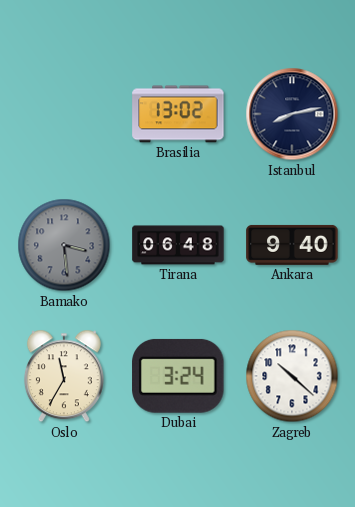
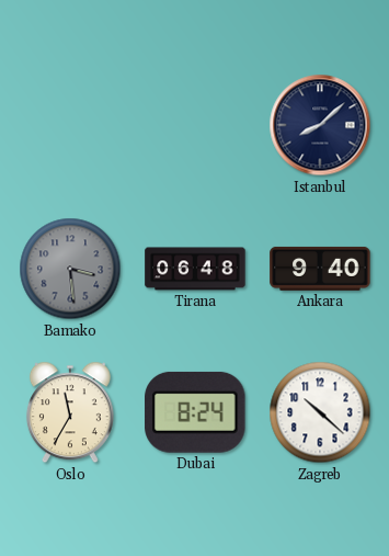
Brasilia: 13:02 -> none
Istanbul: 8:13 -> 8:08
Dubai: 3:24 -> 8:24
